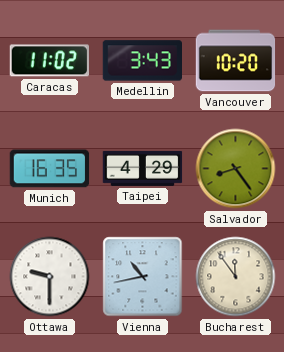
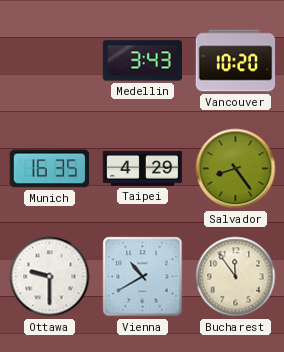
Caracas: 11:02 -> none
Vienna: 10:43 -> 10:40
